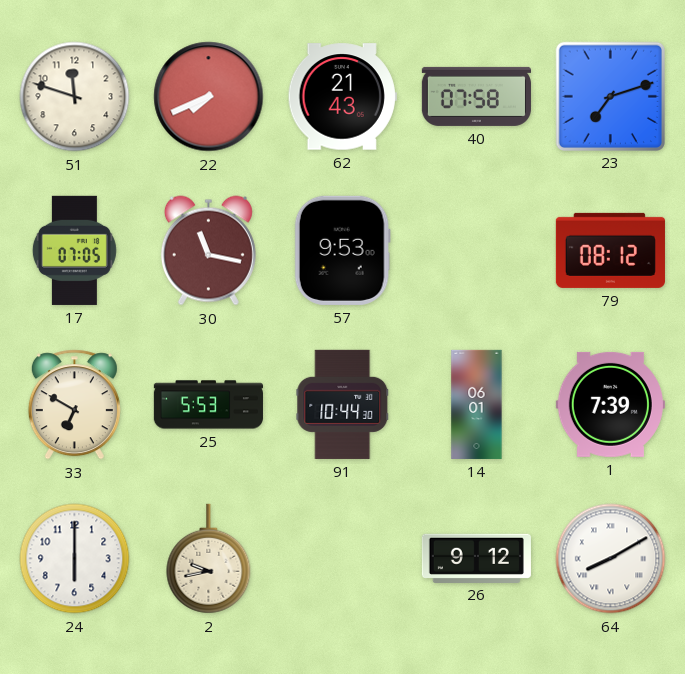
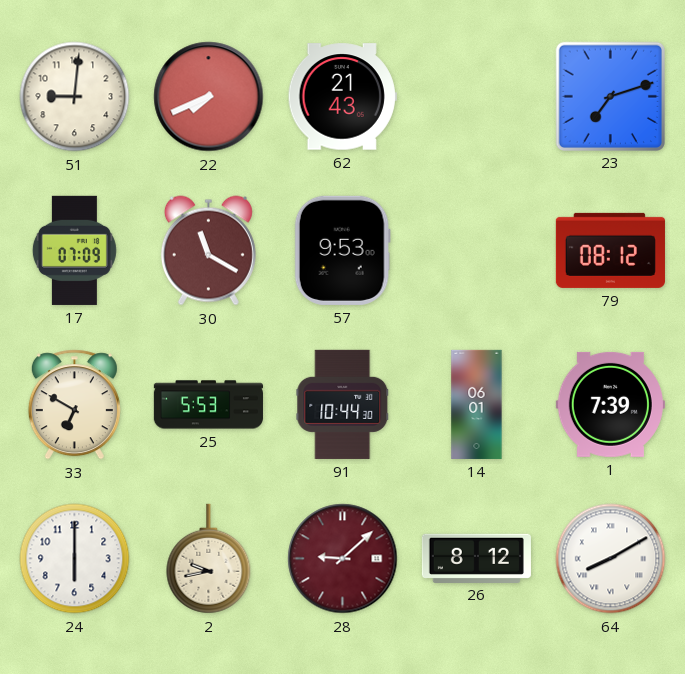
51: 11:48 -> 9:01
40: 07:58 -> none
17: 07:05 -> 07:09
30: 11:17 -> 11:20
28: none -> 9:08
26: 9:12 -> 8:12
